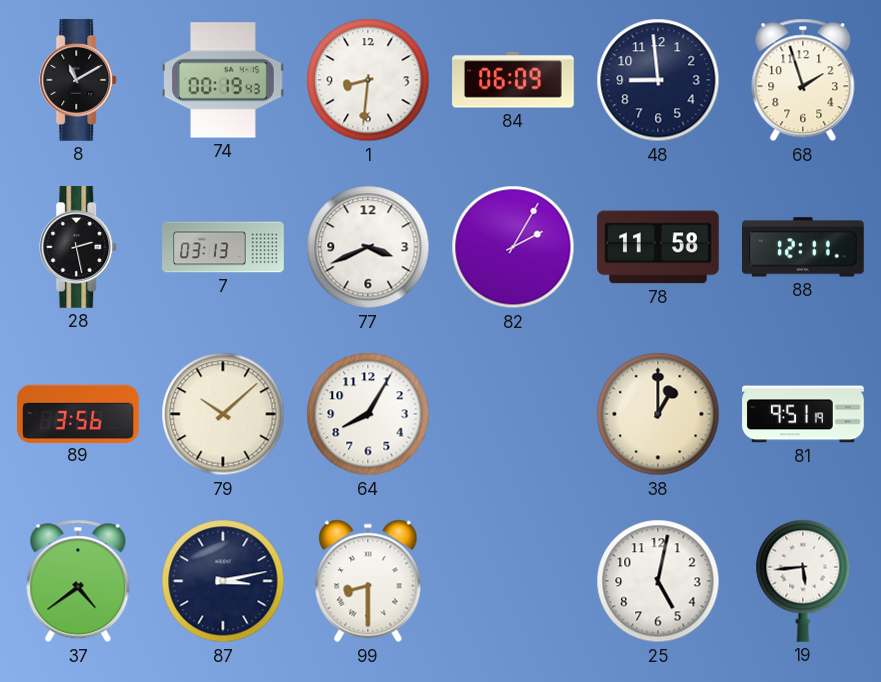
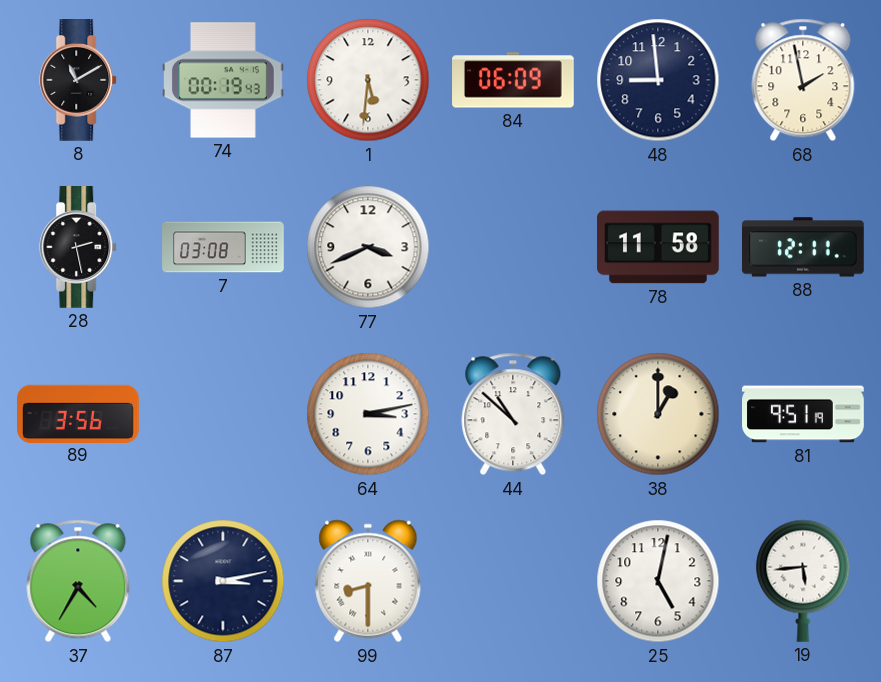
1: 8:31 -> 5:31
68: 1:57 -> 1:58
7: 03:13 -> 03:08
82: 2:05 -> none
79: 10:08 -> none
64: 8:05 -> 3:13
44: none -> 10:52
37: 4:39 -> 4:35
